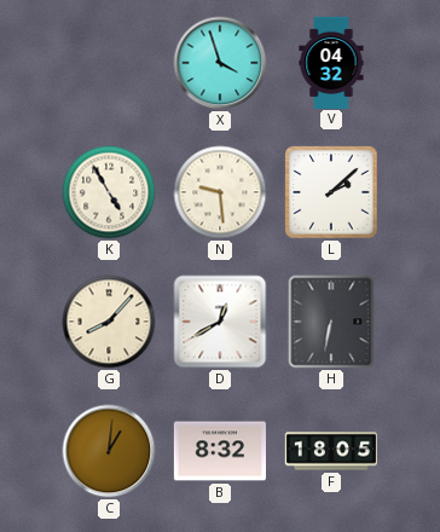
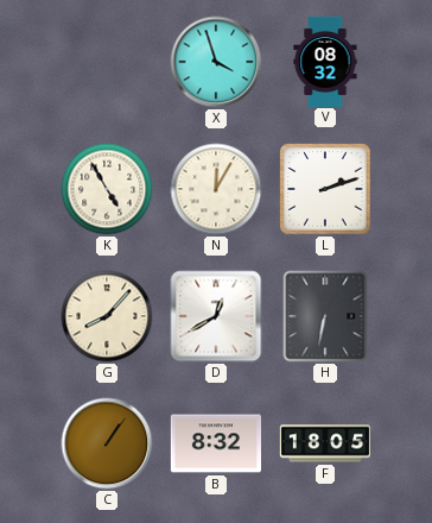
V: 04:32 -> 08:32
N: 9:29 -> 12:05
L: 2:08 -> 2:12
C: 1:01 -> 1:06
